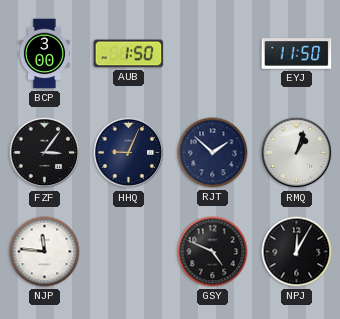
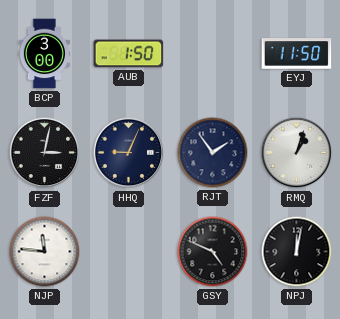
FZF: 3:06 -> 3:02
RJT: 1:52 -> 1:54
NPJ: 12:05 -> 12:02
